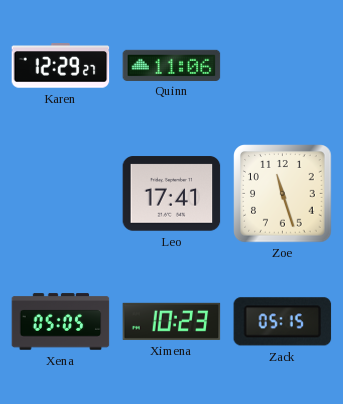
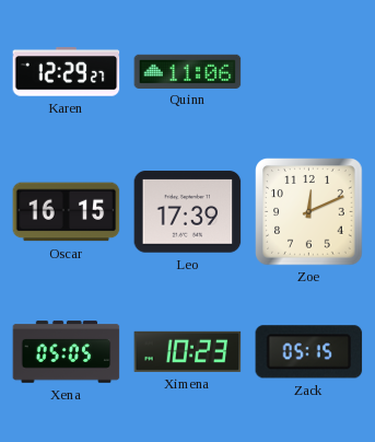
Oscar: none -> 16:15
Leo: 17:41 -> 17:39
Zoe: 11:27 -> 12:11
